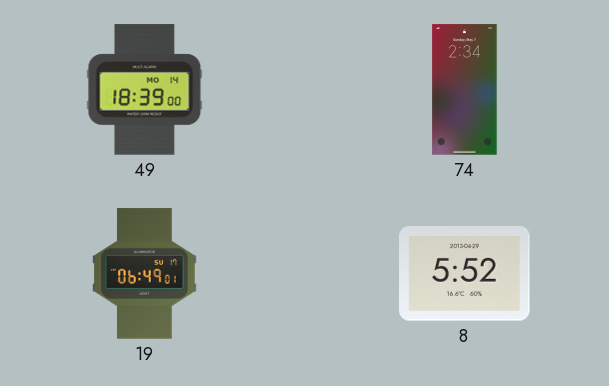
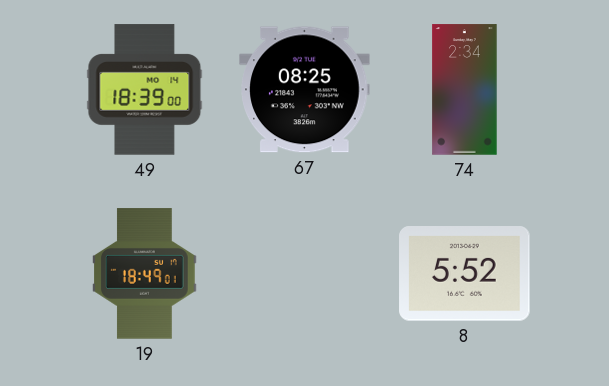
67: none -> 08:25
19: 06:49 -> 18:49
